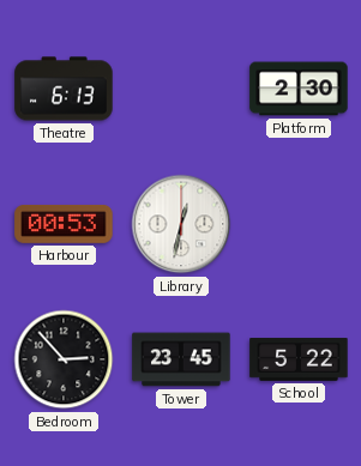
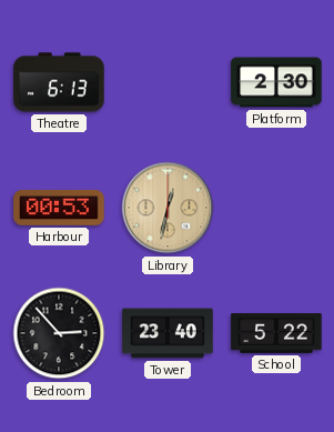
Library dial: white -> champagne
Tower: 23:45 -> 23:40
